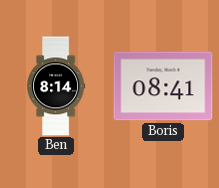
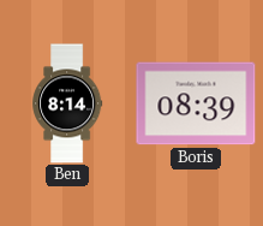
Boris: 08:41 -> 08:39
